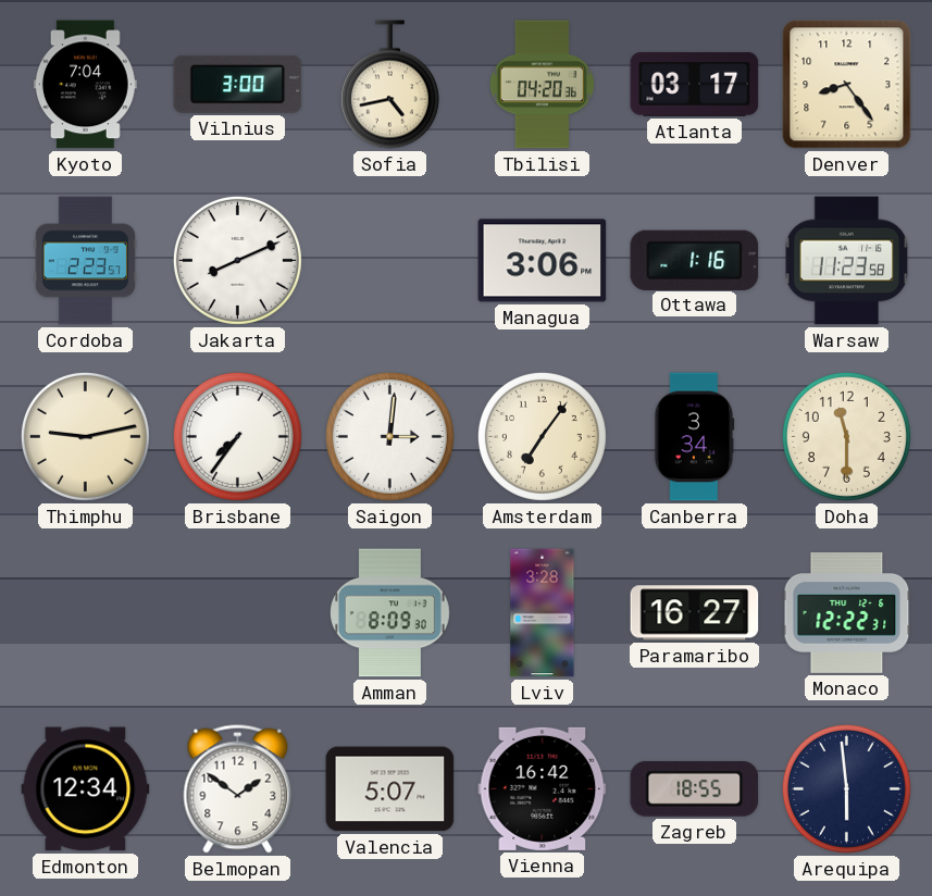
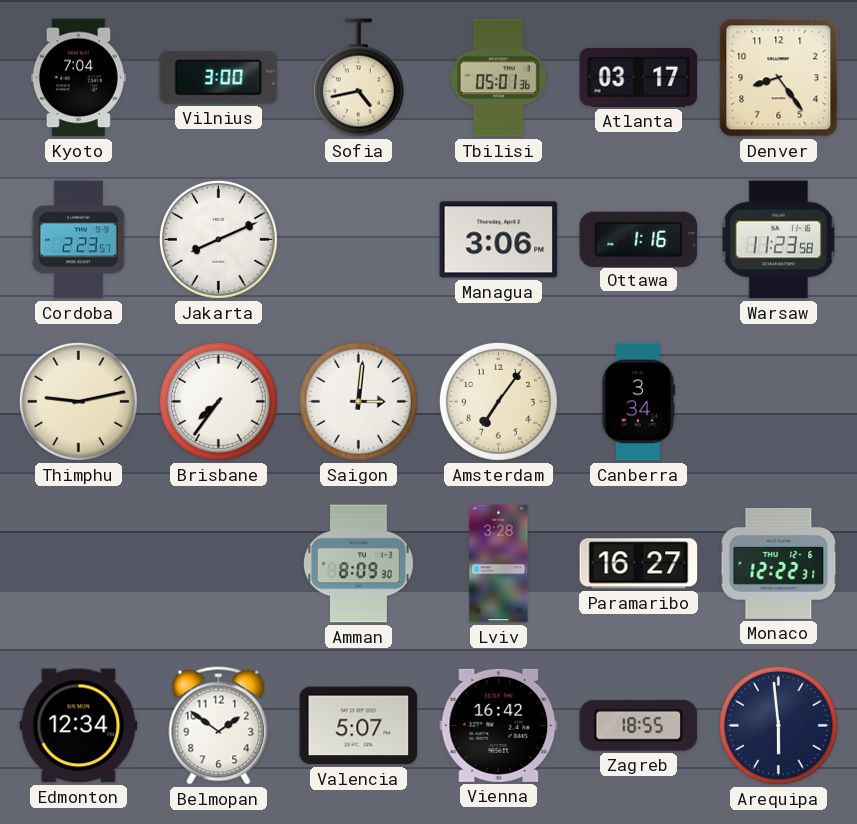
Tbilisi: 04:20 -> 05:01
Doha: 11:30 -> none
